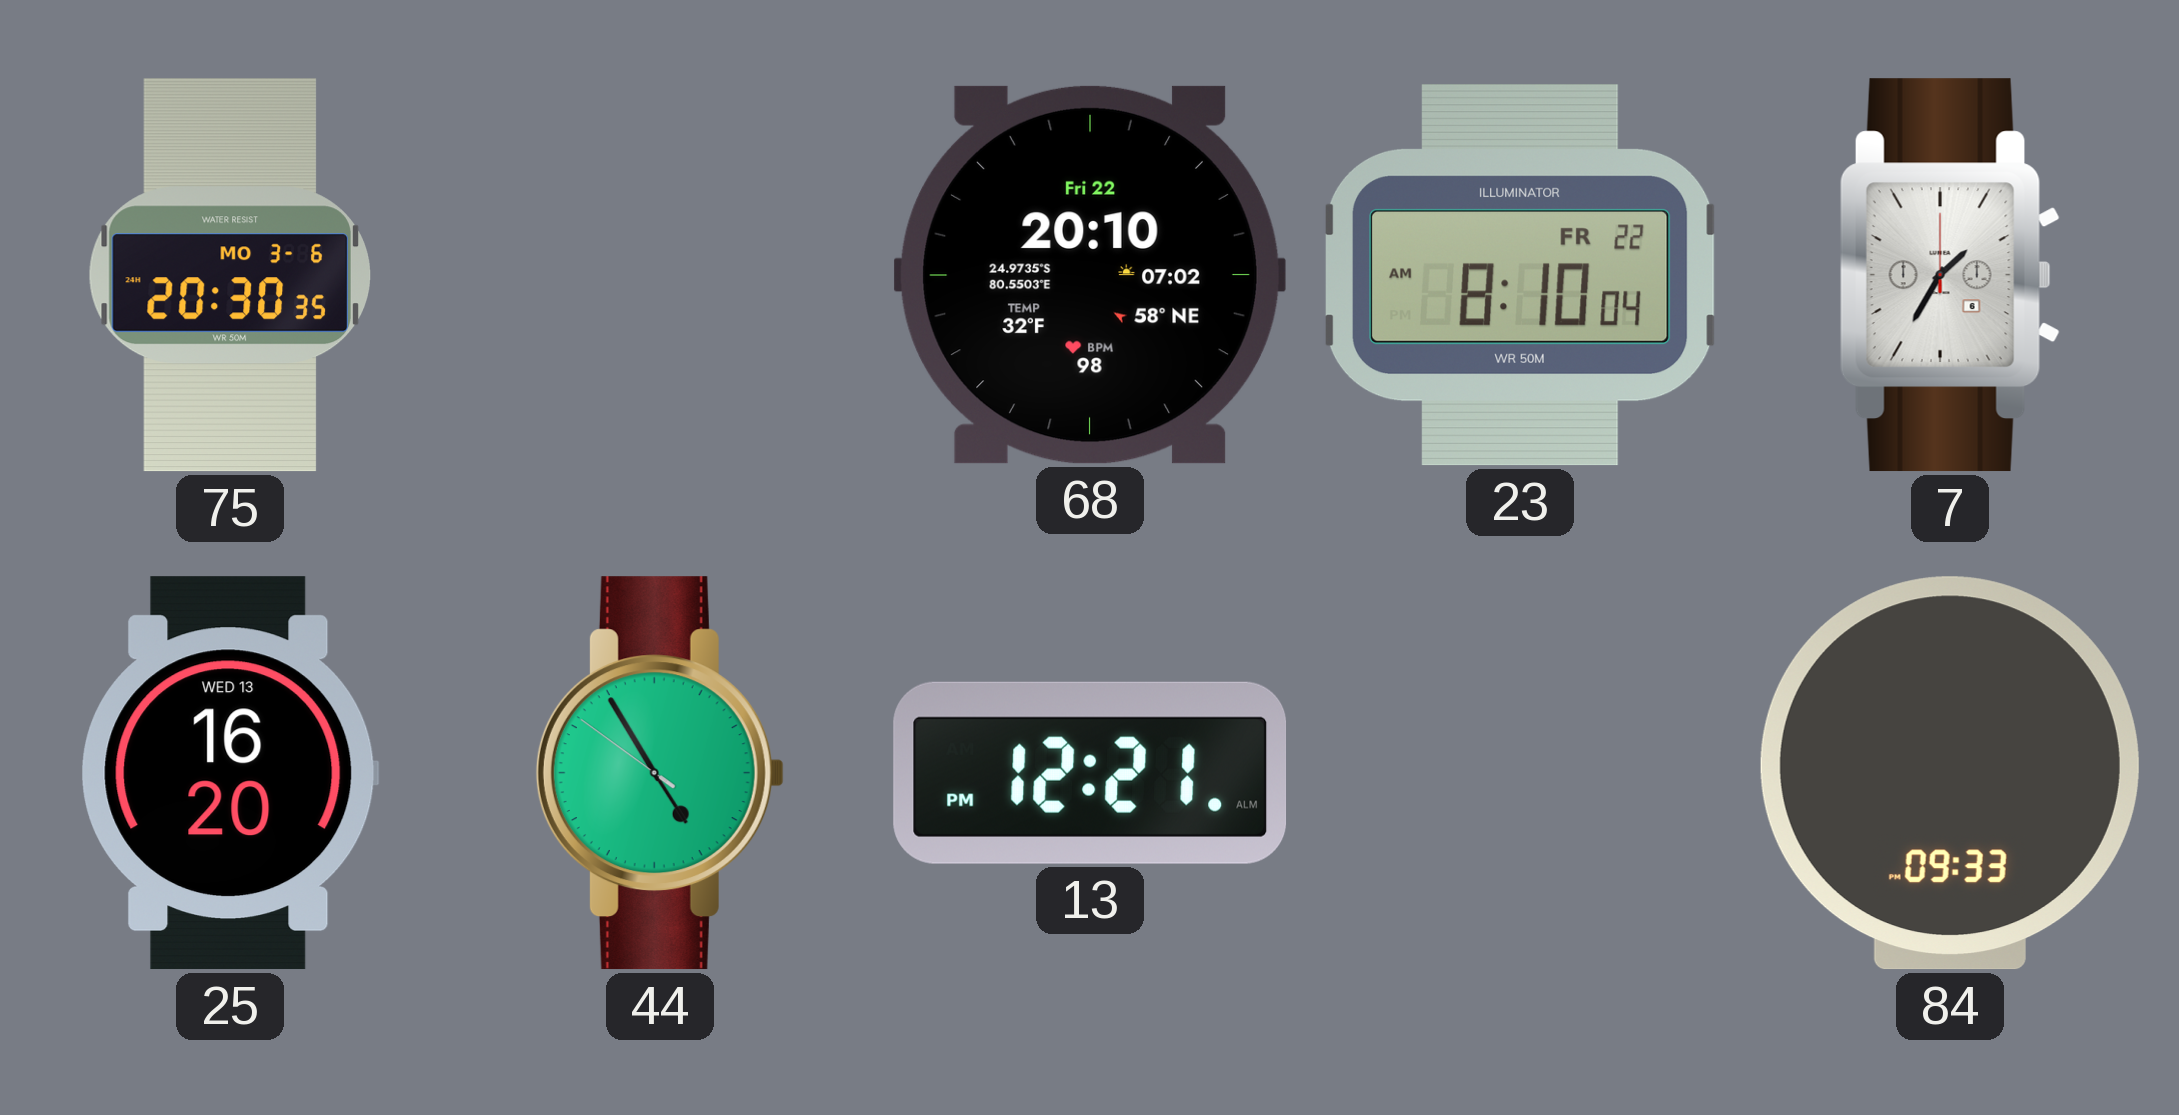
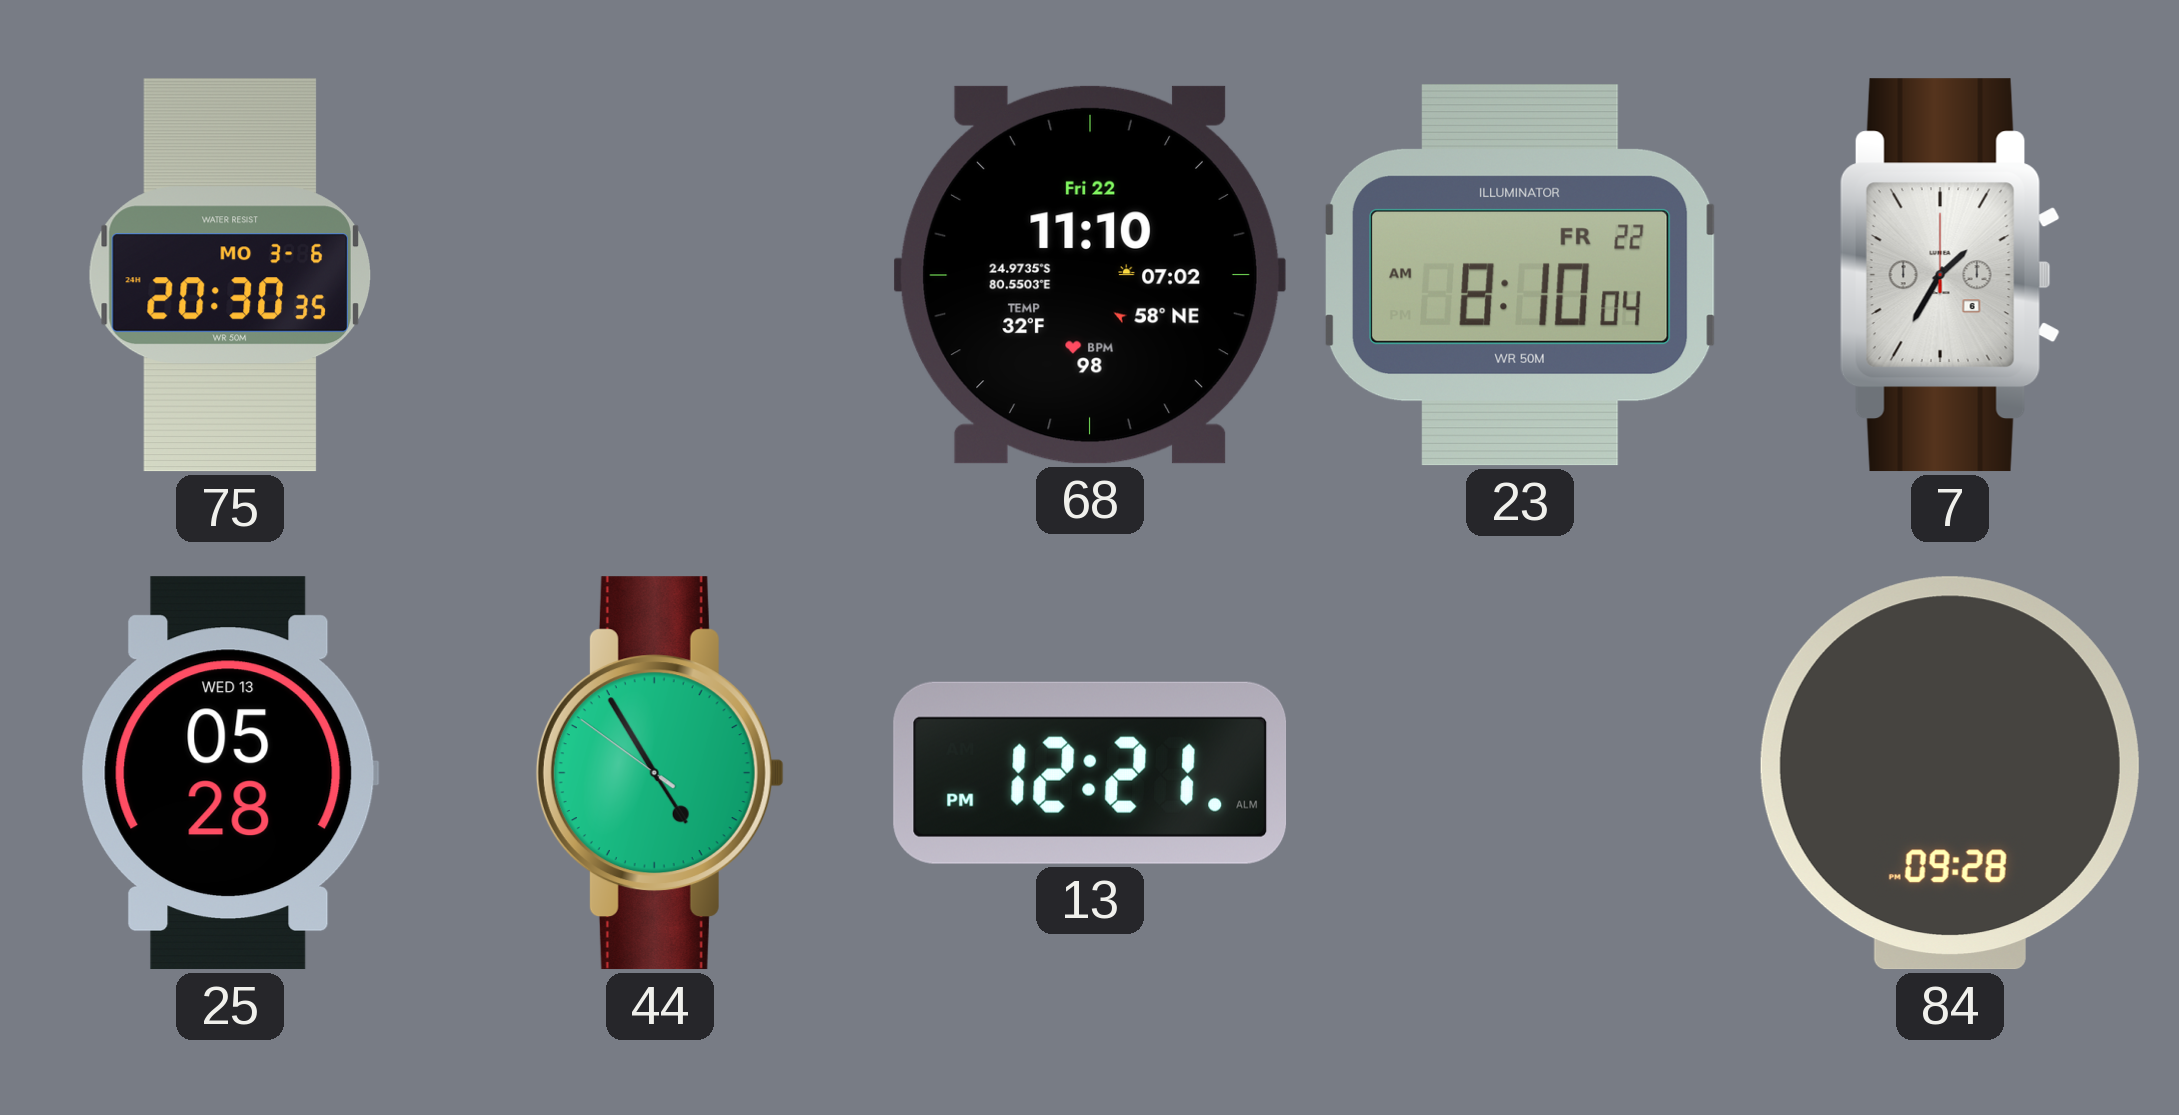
68: 20:10 -> 11:10
25: 16:20 -> 05:28
84: 09:33 -> 09:28
